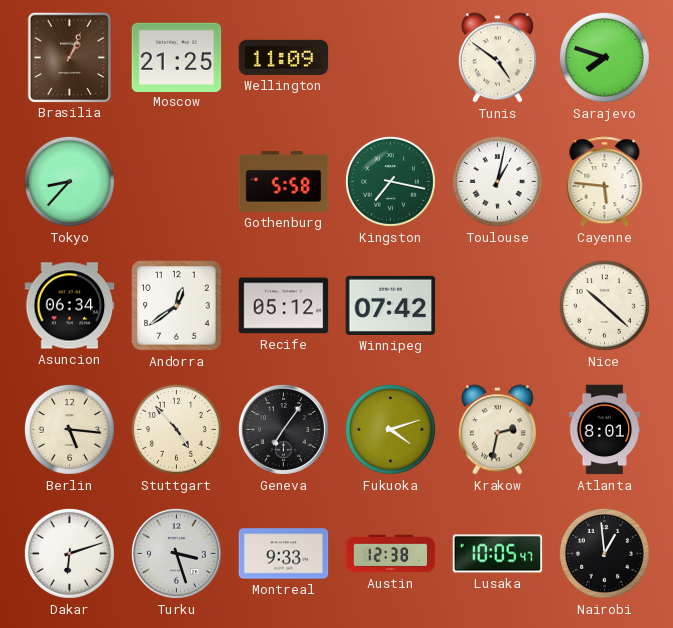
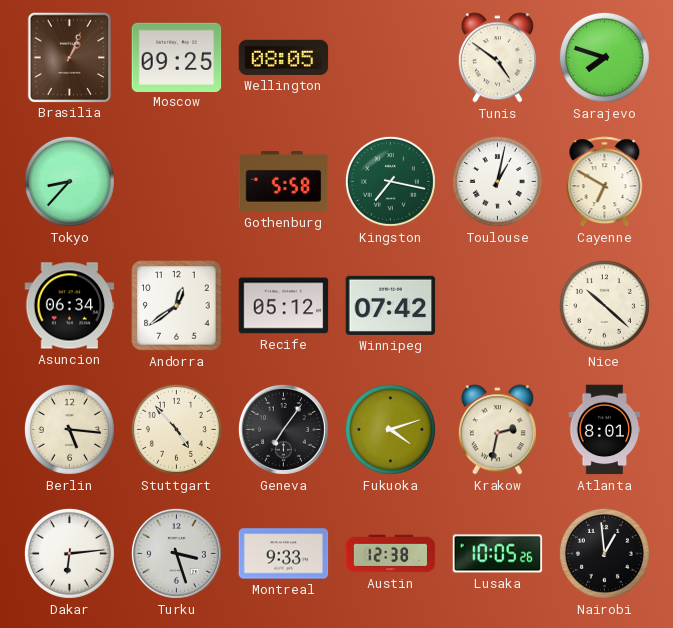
Moscow: 21:25 -> 09:25
Wellington: 11:09 -> 08:05
Cayenne: 5:46 -> 6:50
Dakar: 6:12 -> 6:14
Lusaka: 10:05:47 -> 10:05:26
